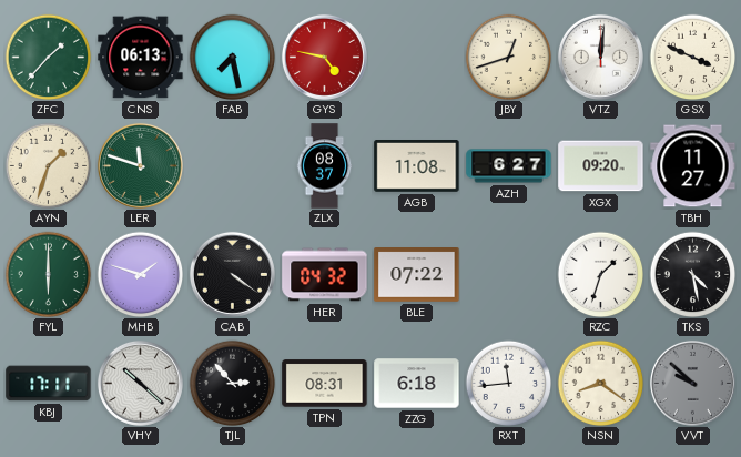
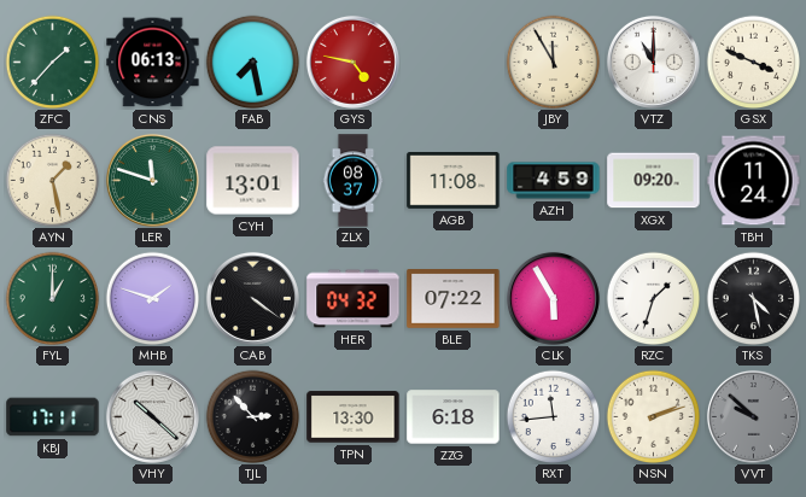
JBY: 12:42 -> 11:55
VTZ: 12:01 -> 11:00
AYN: 1:33 -> 1:28
CYH: none -> 13:01
AZH: 6:27 -> 4:59
TBH: 11:27 -> 11:24
FYL: 6:00 -> 1:00
CLK: none -> 5:55
TPN: 08:31 -> 13:30
NSN: 8:21 -> 2:12
